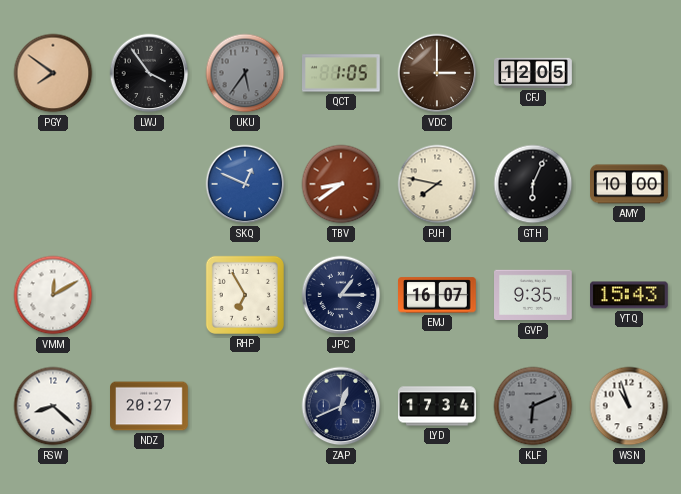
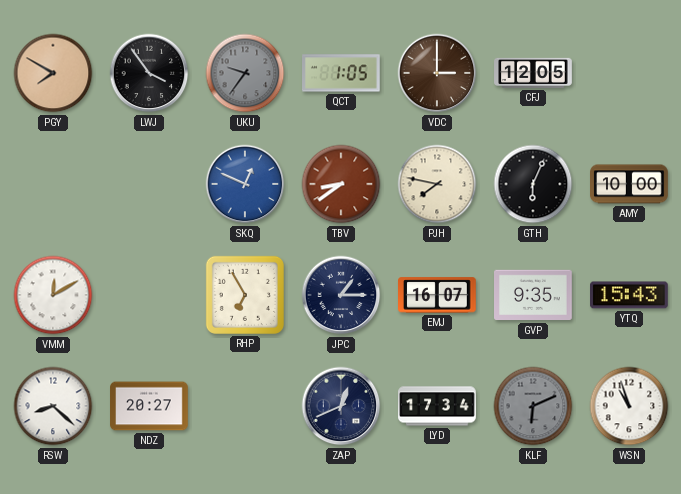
PGY: 7:51 -> 7:50
UKU: 5:36 -> 9:36
